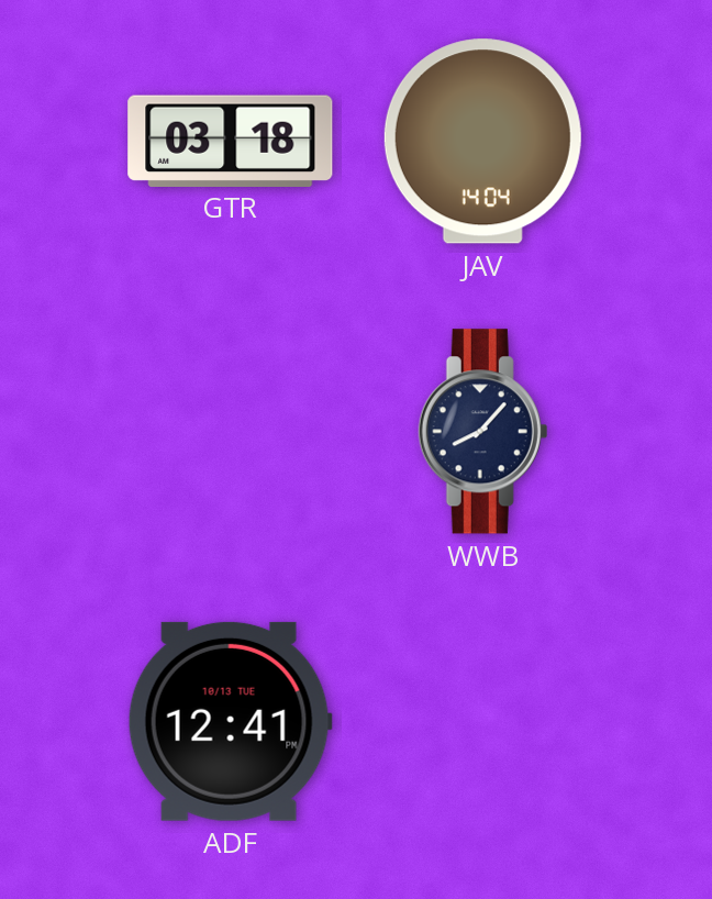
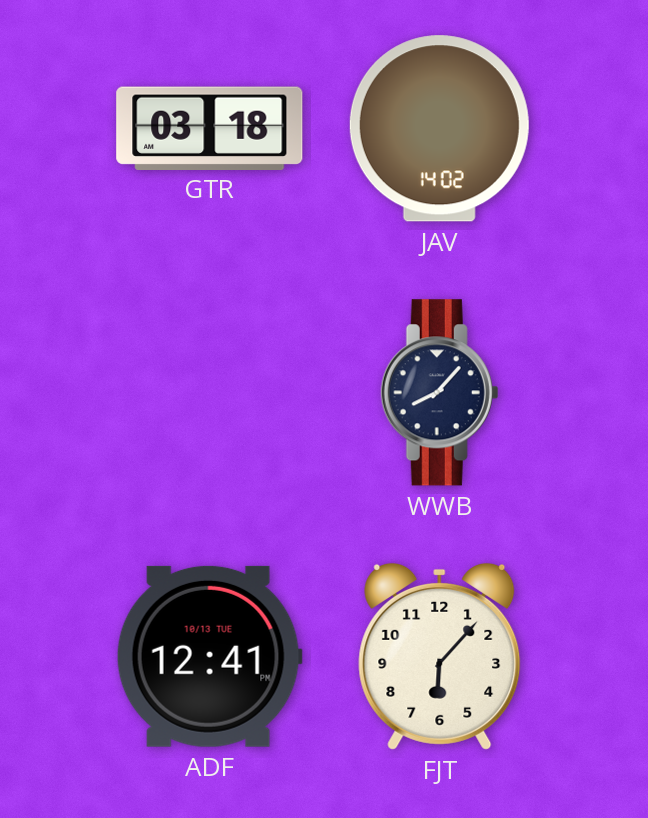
JAV: 14:04 -> 14:02
FJT: none -> 6:07
